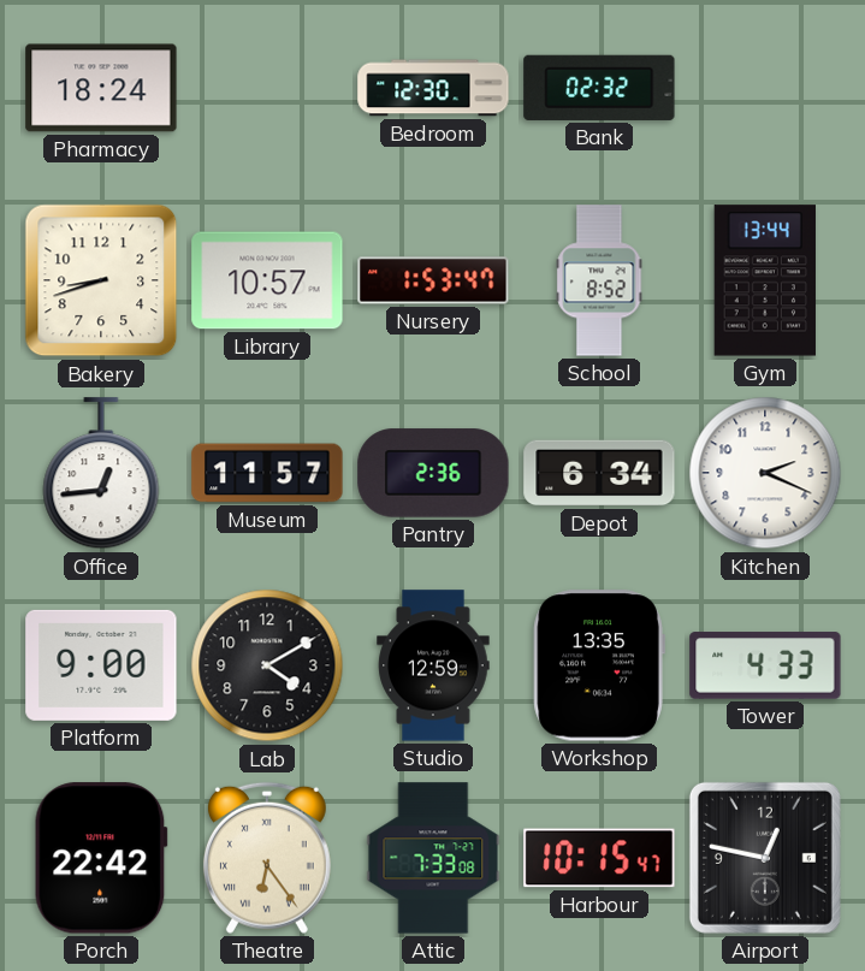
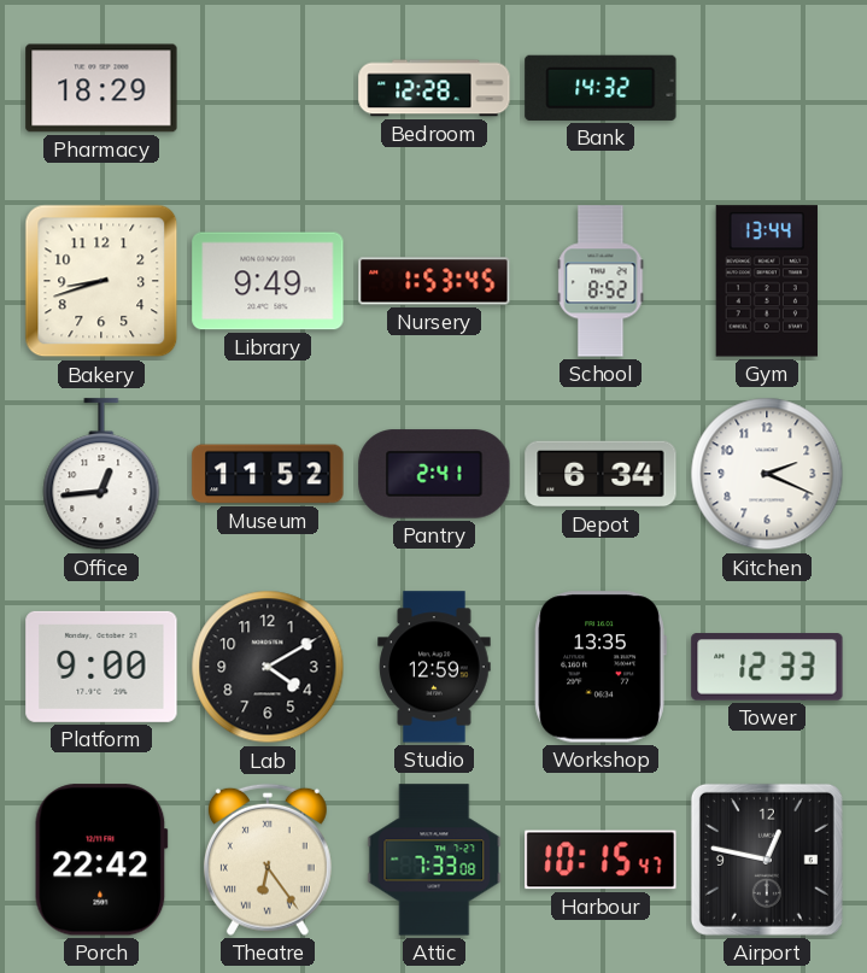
Pharmacy: 18:24 -> 18:29
Bedroom: 12:30 -> 12:28
Bank: 02:32 -> 14:32
Library: 10:57 -> 9:49
Nursery: 1:53:47 -> 1:53:45
Museum: 11:57 -> 11:52
Pantry: 2:36 -> 2:41
Tower: 4:33 -> 12:33
